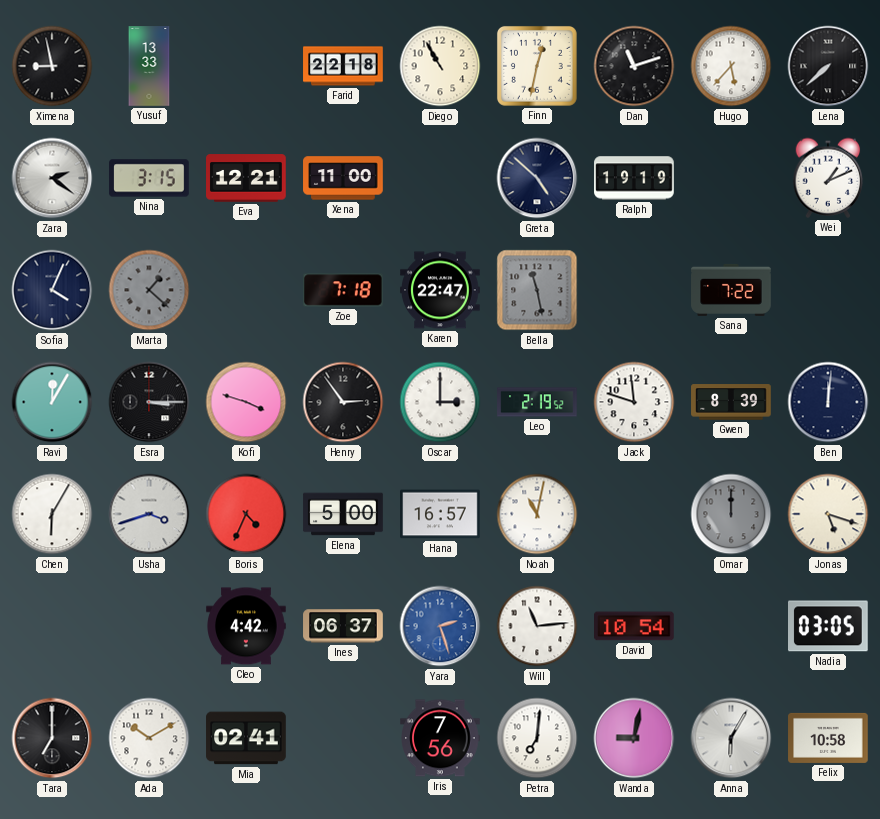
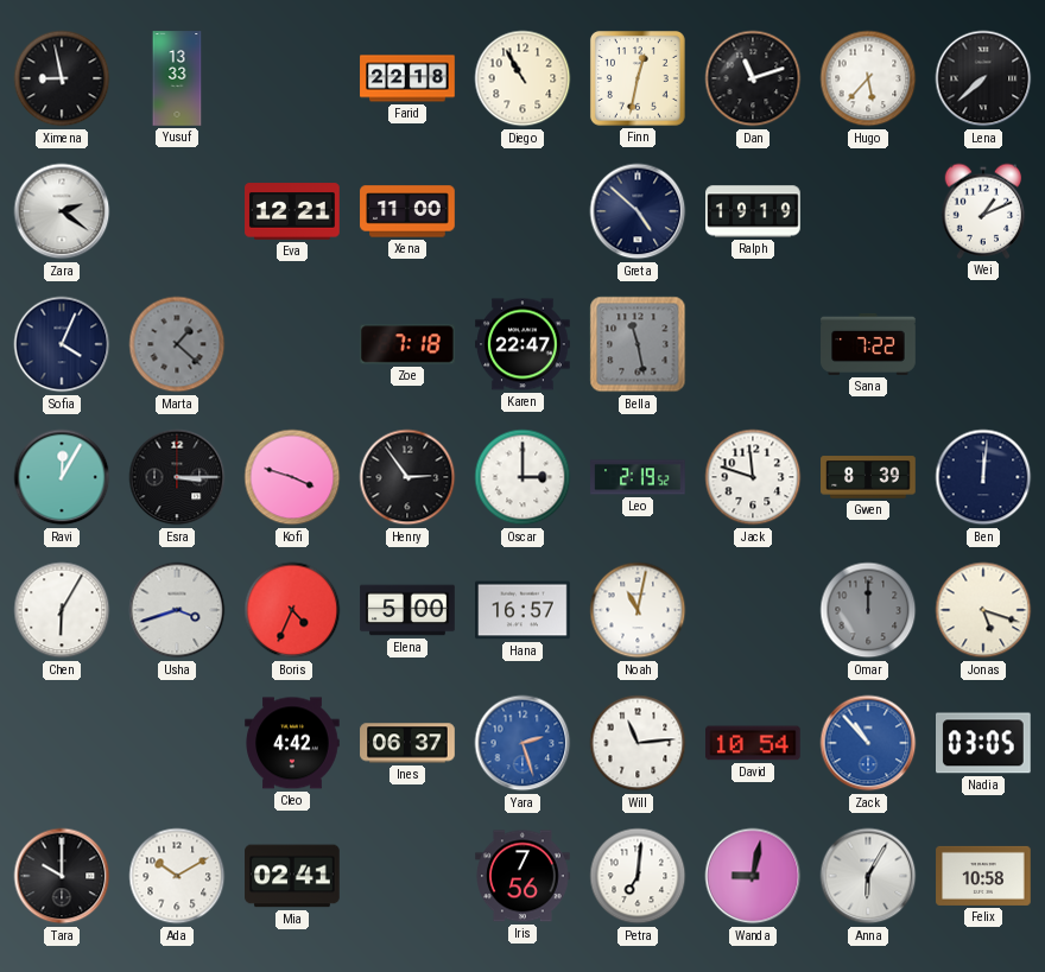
Nina: 3:15 -> none
Zack: none -> 10:53
Tara: 7:00 -> 10:00
